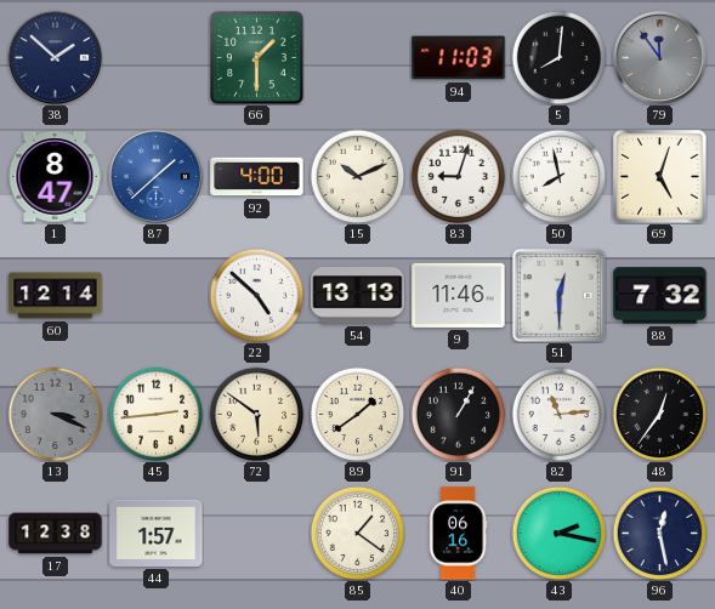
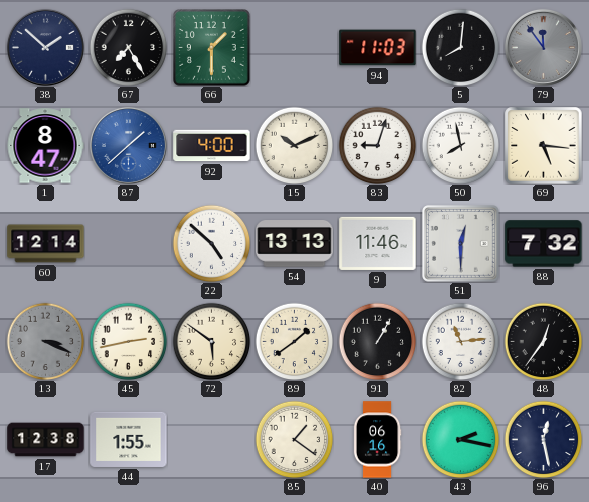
67: none -> 7:25
69: 5:03 -> 5:16
45: 2:44 -> 2:43
44: 1:57 -> 1:55
